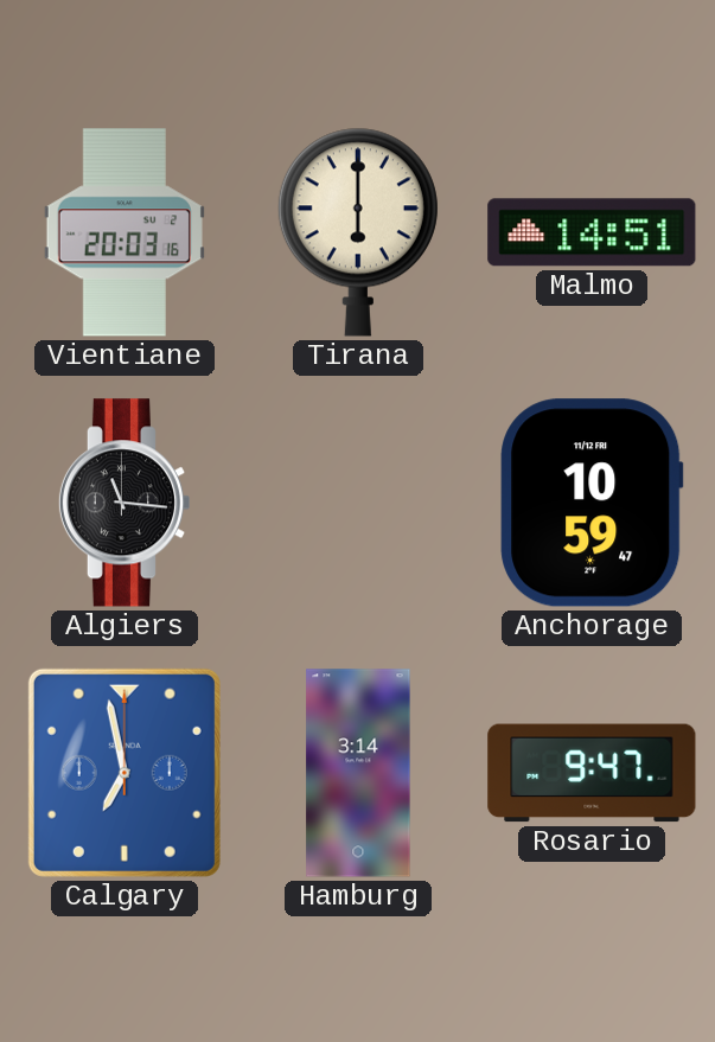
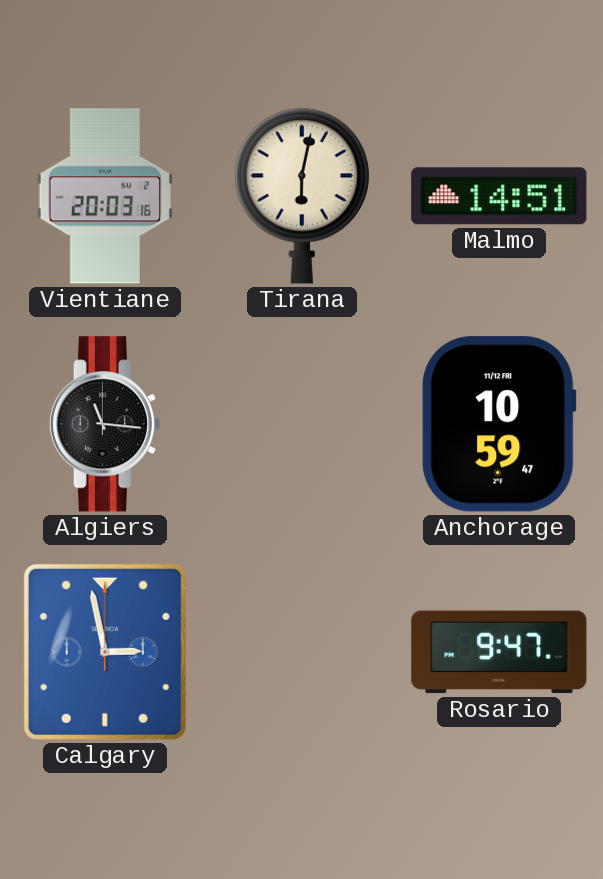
Tirana: 6:00 -> 6:02
Calgary: 6:58 -> 2:58
Hamburg: 3:14 -> none
